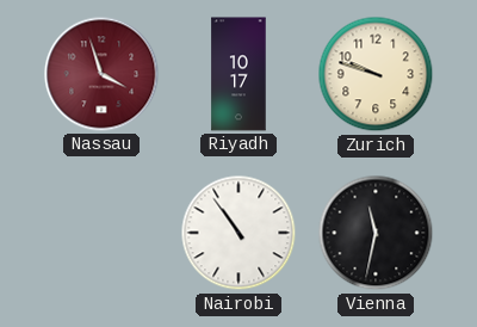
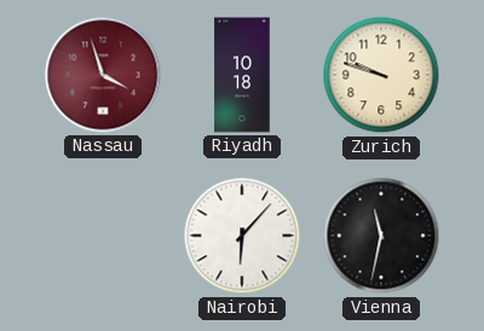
Riyadh: 10:17 -> 10:18
Nairobi: 10:54 -> 6:07
